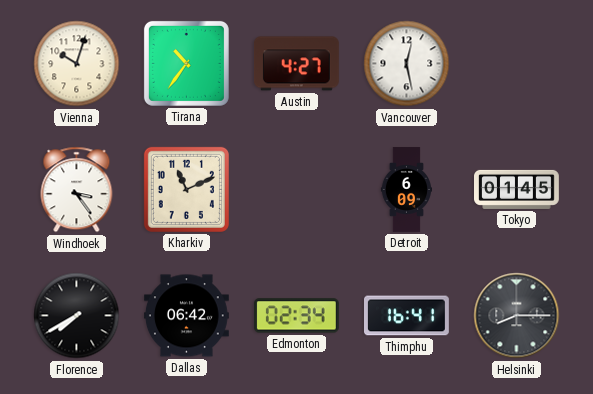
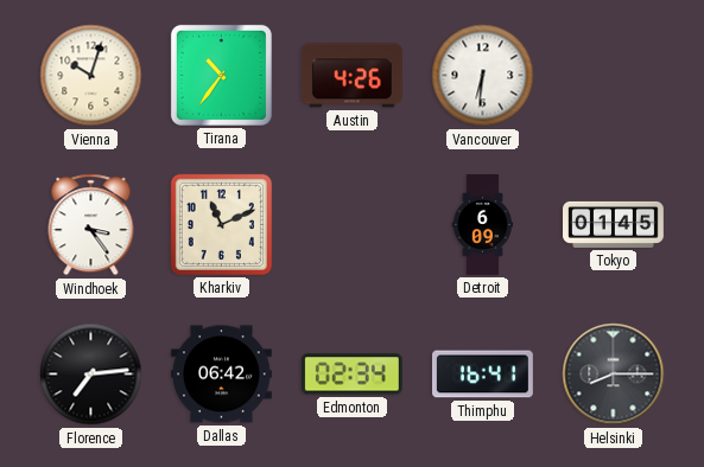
Austin: 4:27 -> 4:26
Vancouver: 12:28 -> 6:31
Florence: 7:40 -> 7:14
